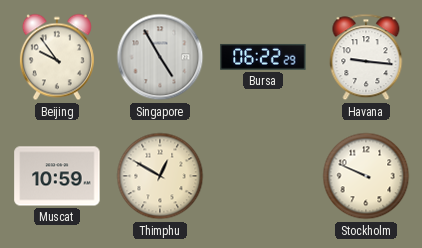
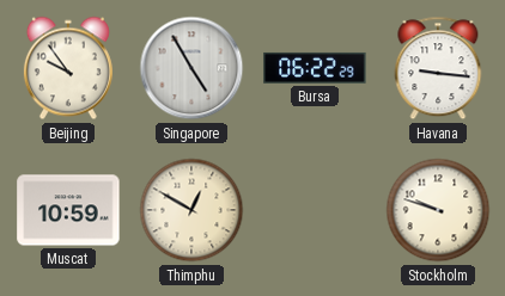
Stockholm: 9:49 -> 9:48
